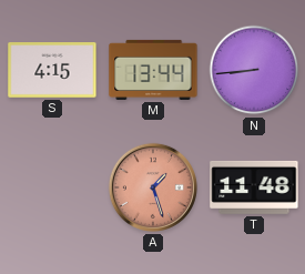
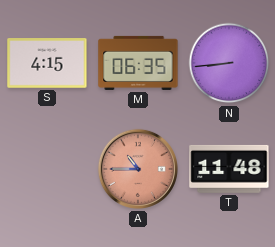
M: 13:44 -> 06:35
A: 1:27 -> 10:45
